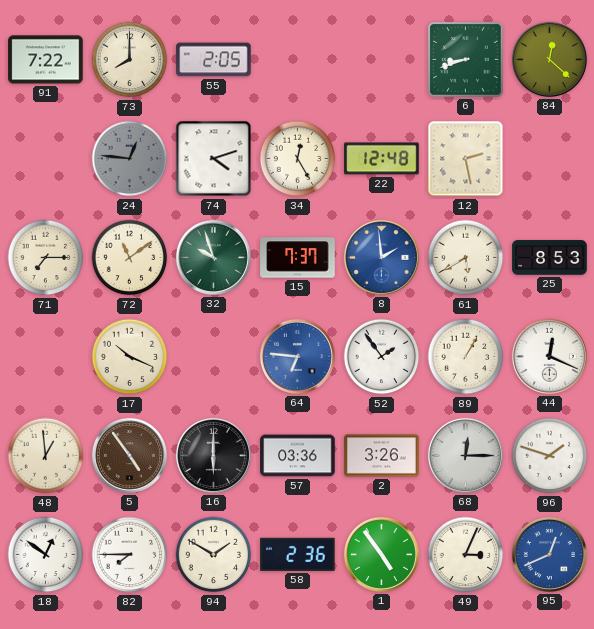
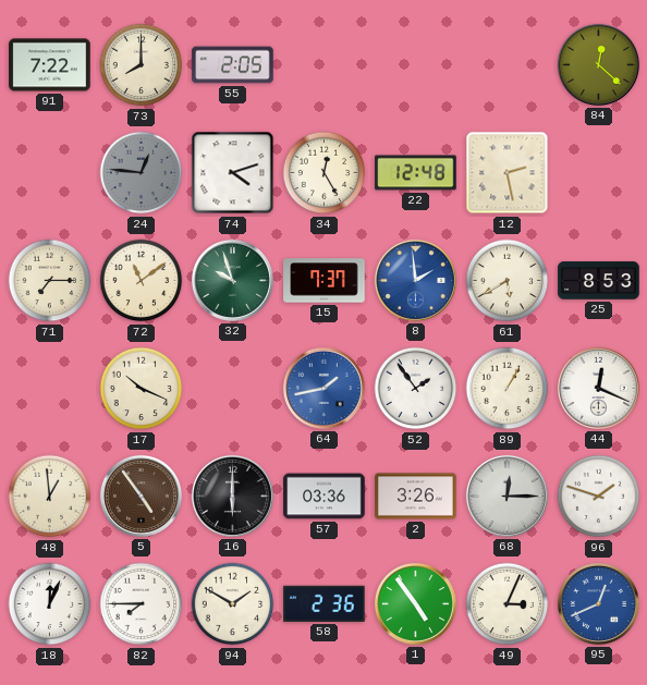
6: 8:42 -> none
64: 6:46 -> 1:43
18: 12:51 -> 12:04
